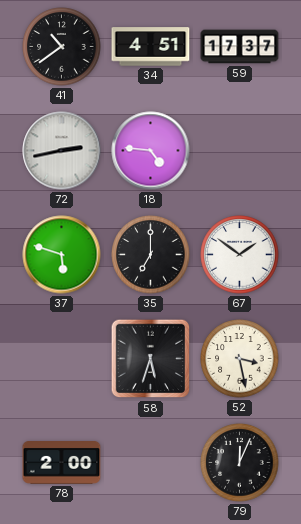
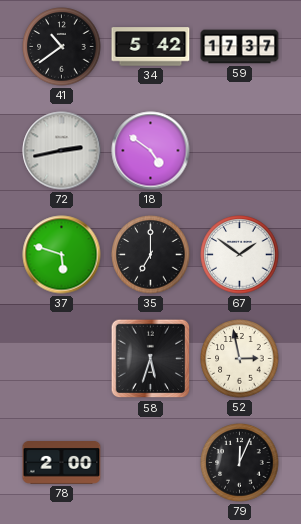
34: 4:51 -> 5:42
18: 4:46 -> 4:51
52: 3:28 -> 2:58
